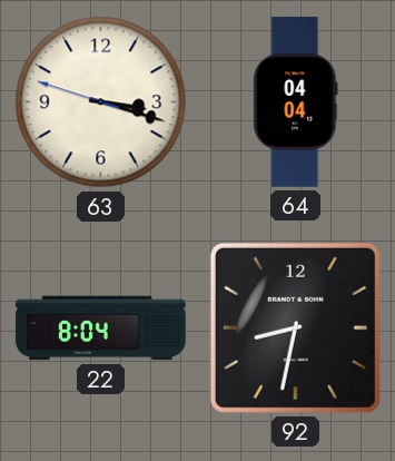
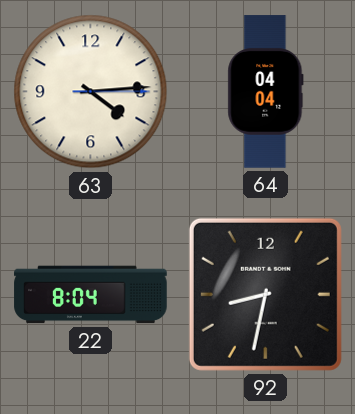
63: 3:17 -> 4:14
